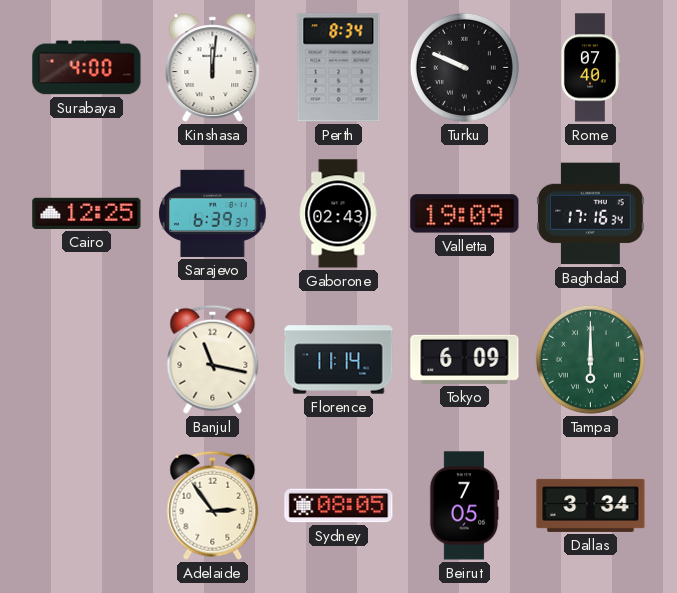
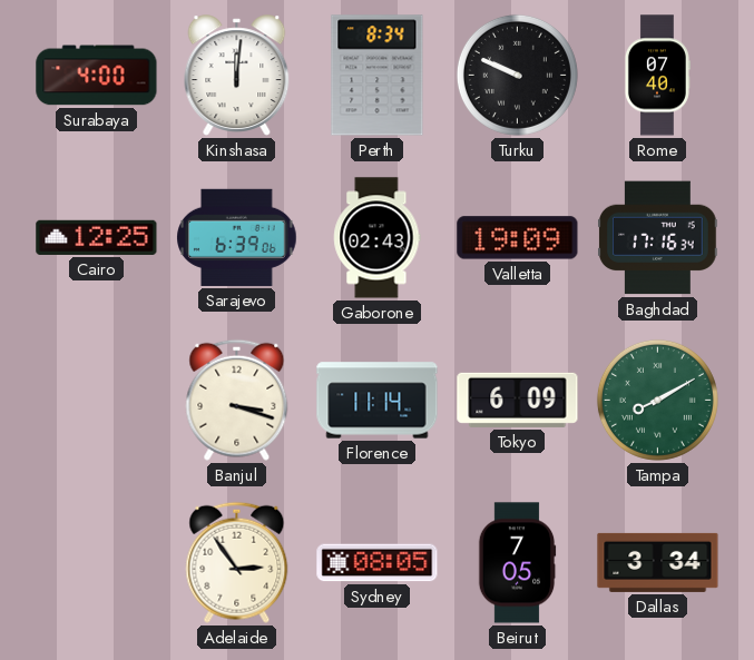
Sarajevo: 6:39:37 -> 6:39:06
Banjul: 11:17 -> 3:18
Tampa: 6:00 -> 8:10
